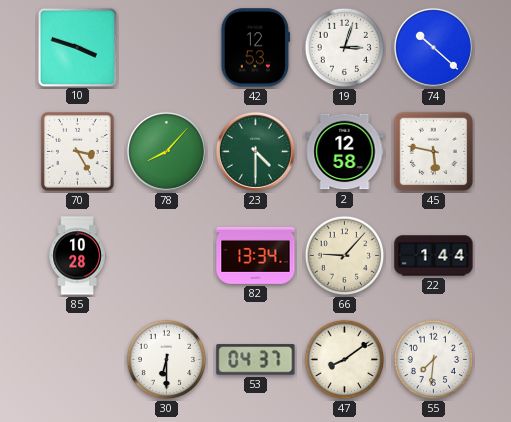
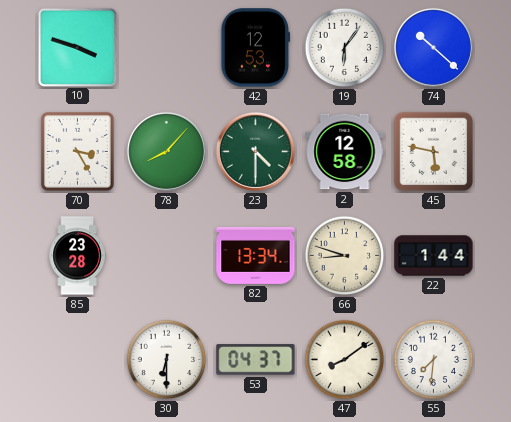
19: 3:03 -> 6:06
85: 10:28 -> 23:28
66: 9:07 -> 8:48
